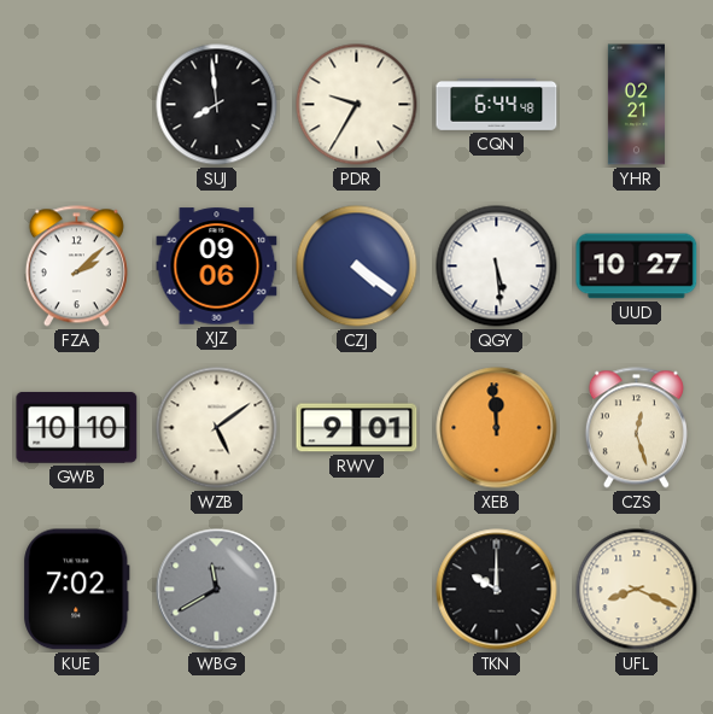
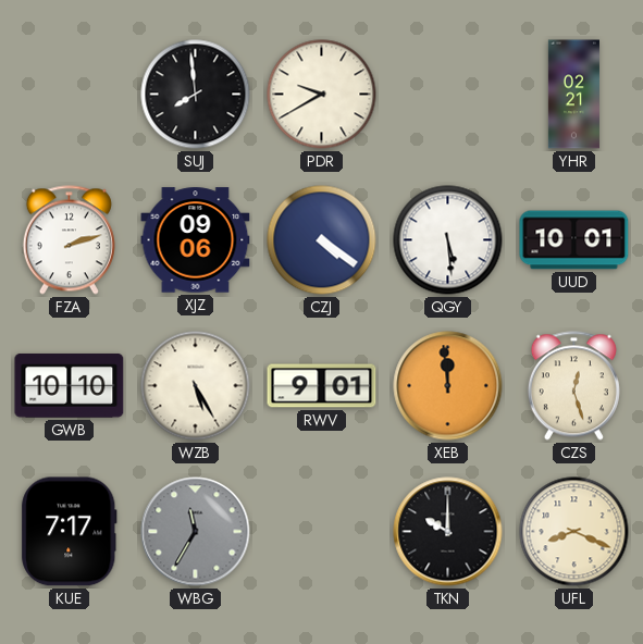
PDR: 9:35 -> 9:40
CQN: 6:44 -> none
FZA: 2:08 -> 2:12
UUD: 10:27 -> 10:01
WZB: 5:09 -> 5:25
KUE: 7:02 -> 7:17
WBG: 11:40 -> 11:35
